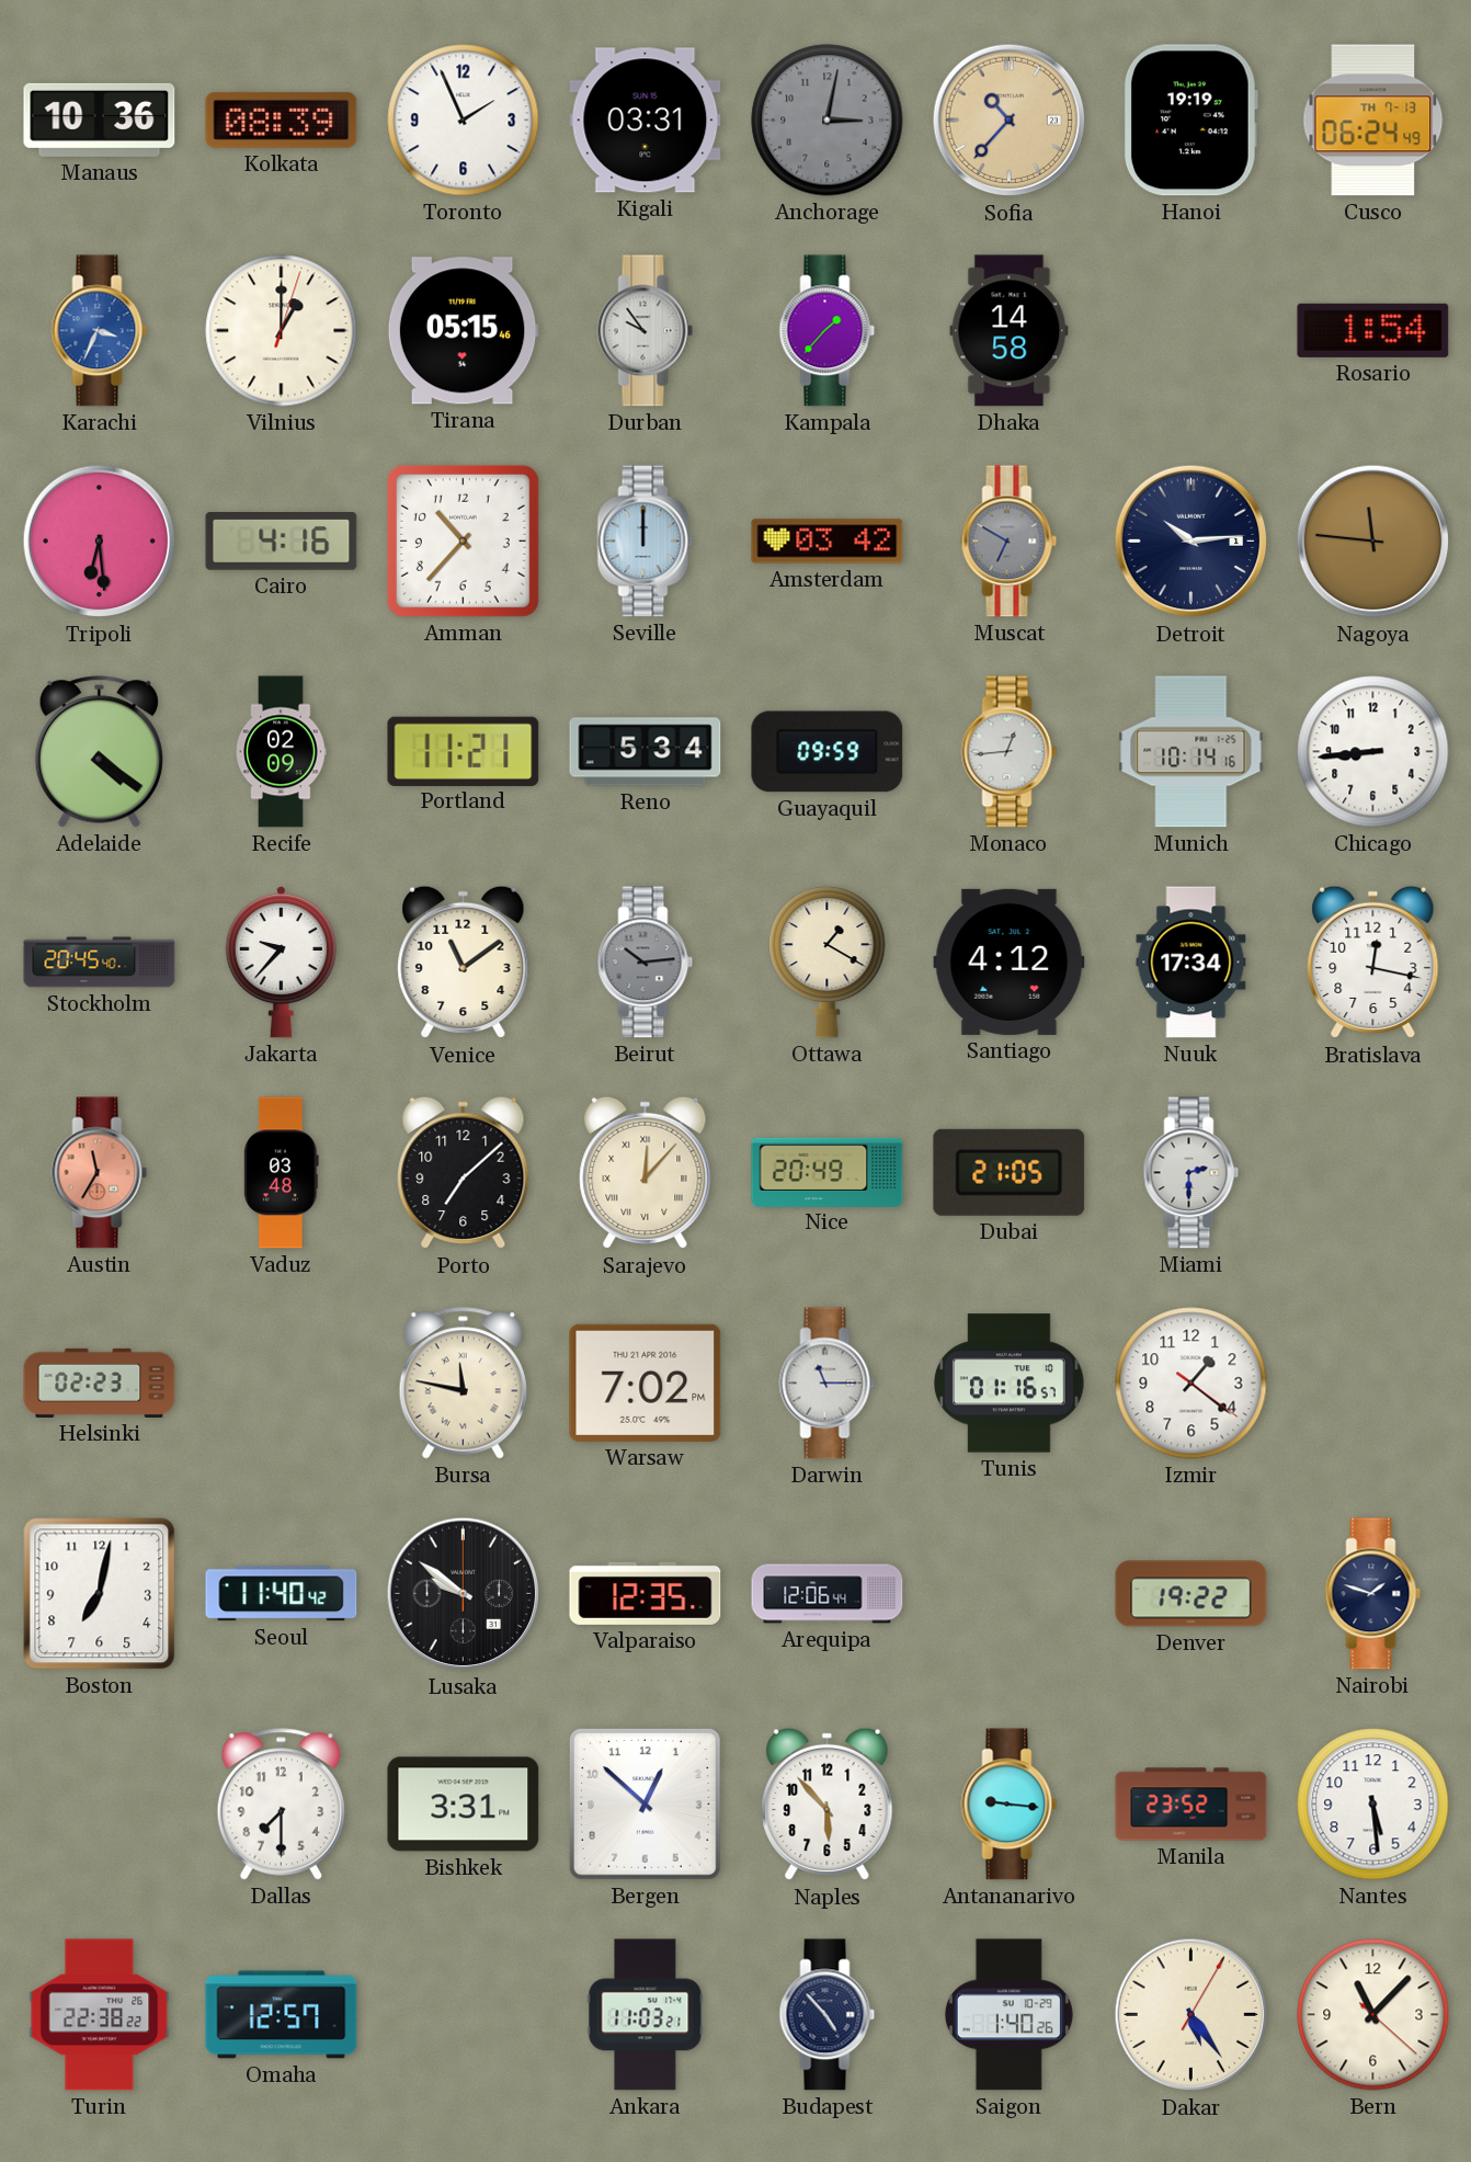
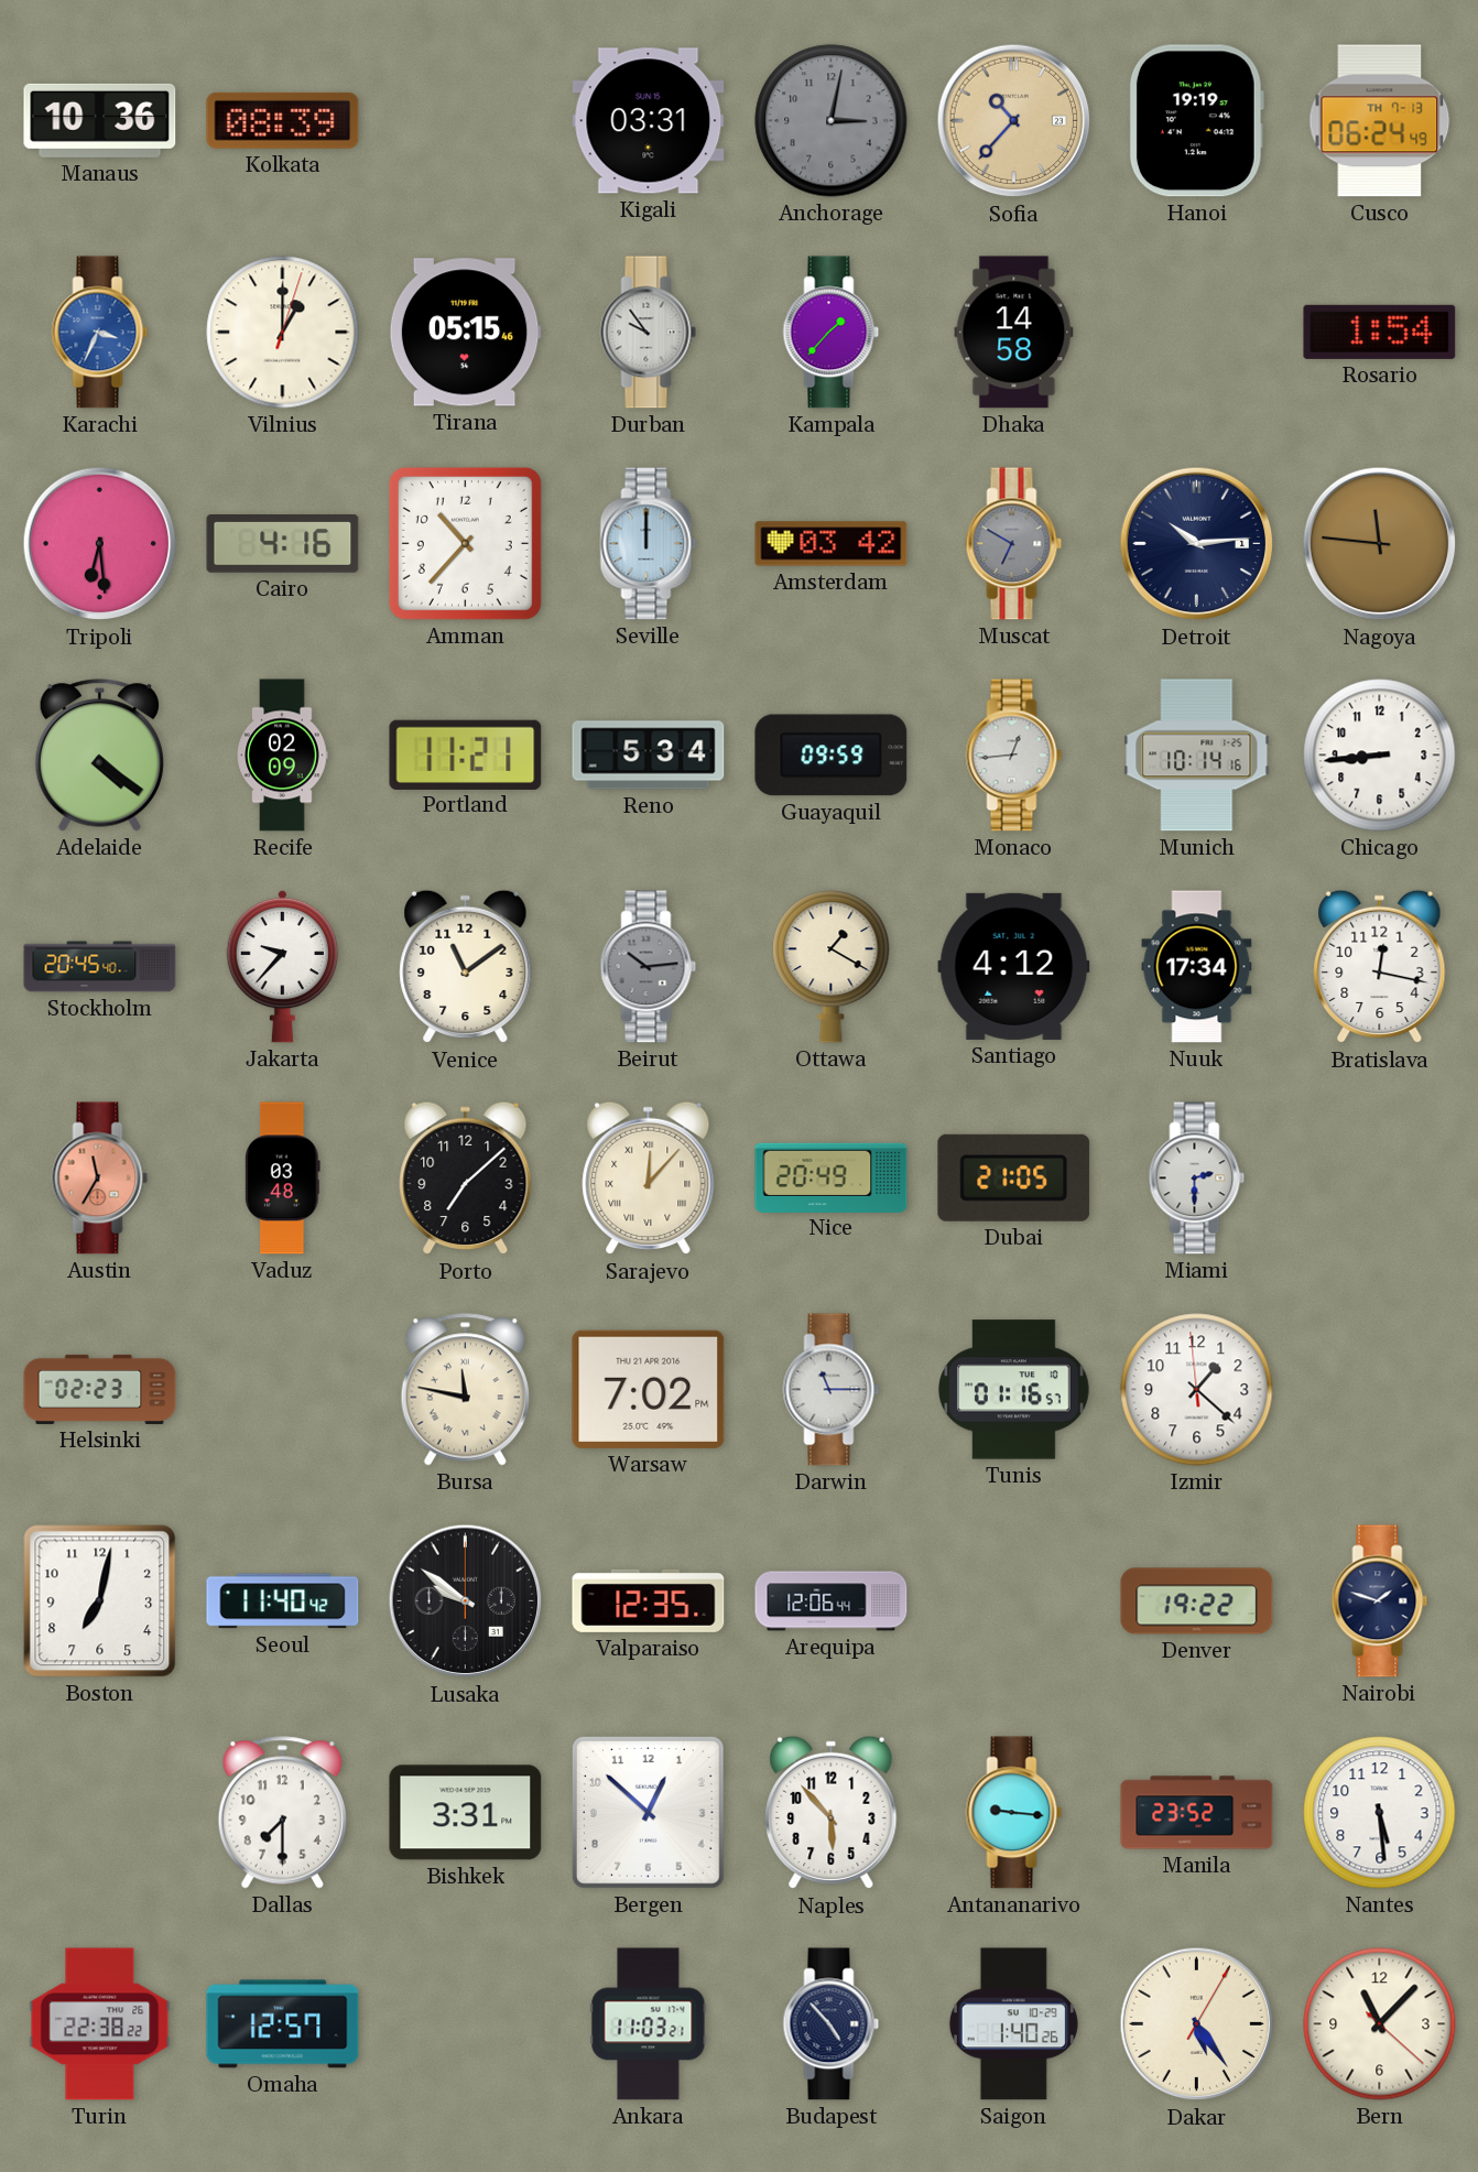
Toronto: 1:56 -> none
Izmir: 1:21:21 -> 1:21:59
